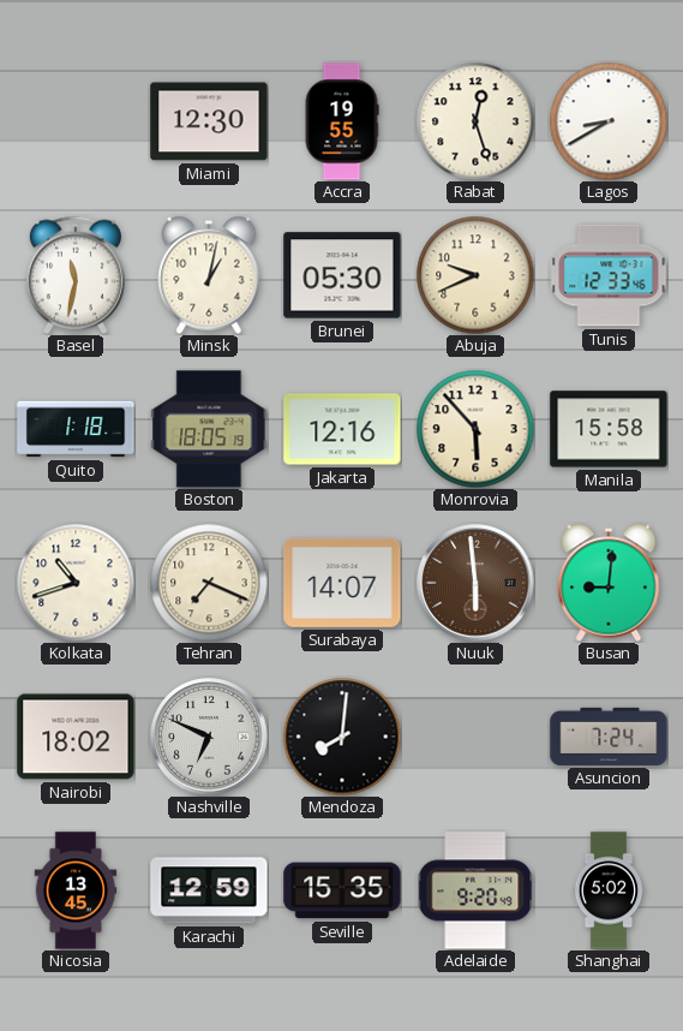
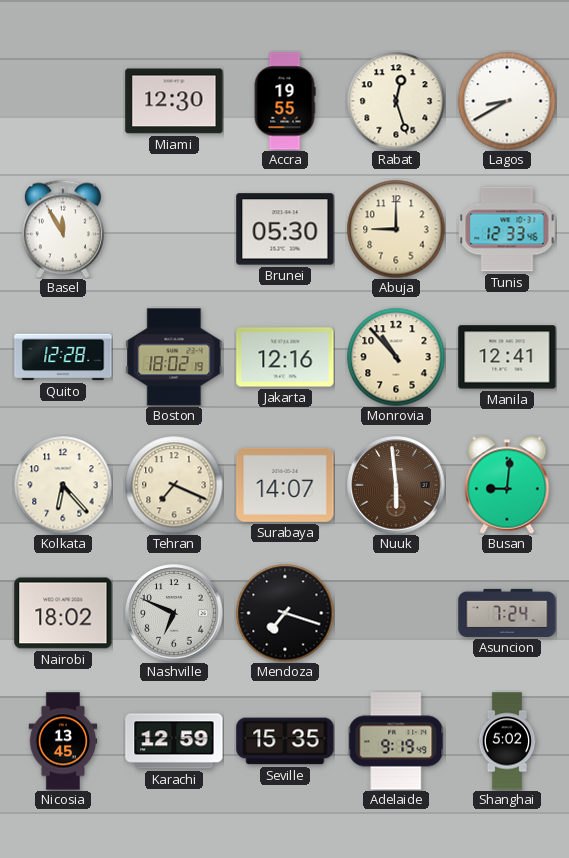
Basel: 11:32 -> 11:55
Minsk: 1:02 -> none
Abuja: 9:41 -> 9:00
Quito: 1:18 -> 12:28
Boston: 18:05 -> 18:02
Monrovia: 5:53 -> 10:53
Manila: 15:58 -> 12:41
Kolkata: 10:42 -> 6:23
Mendoza: 8:01 -> 7:18
Adelaide: 9:20 -> 9:19
